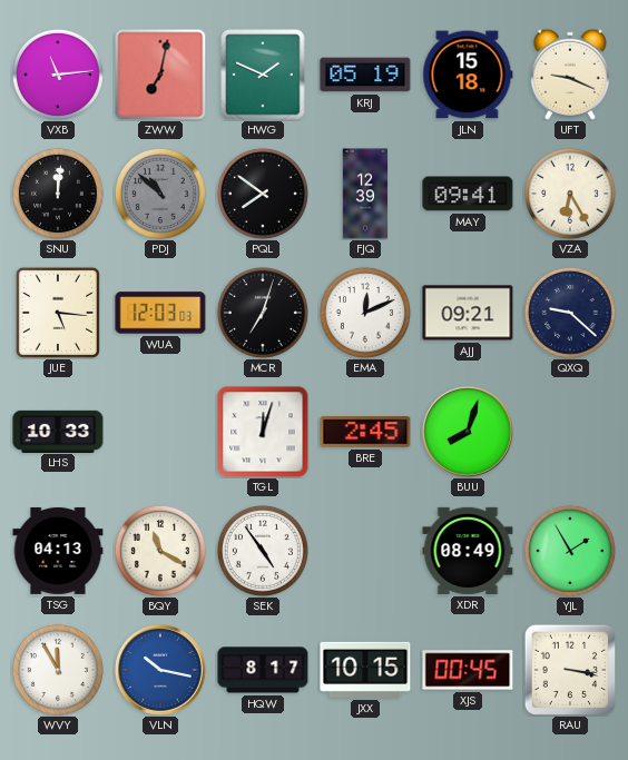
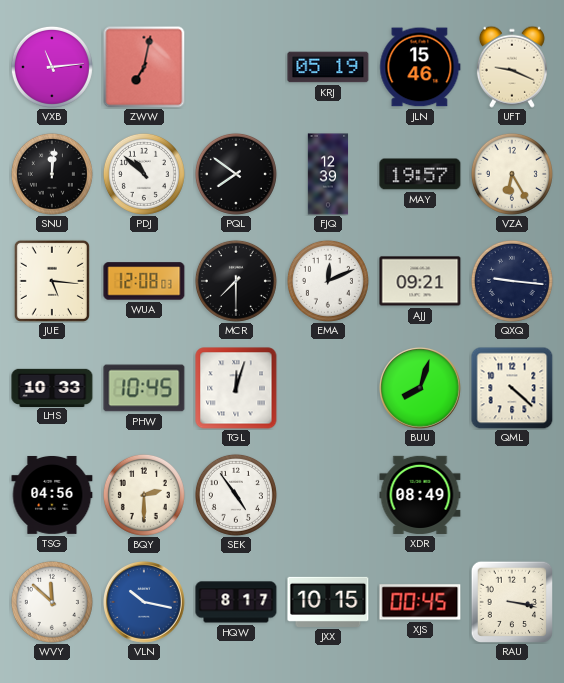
HWG: 1:49 -> none
JLN: 15:18 -> 15:46
PDJ dial: grey -> white
MAY: 09:41 -> 19:57
WUA: 12:03 -> 12:08
MCR: 7:03 -> 7:30
QXQ: 9:22 -> 9:16
PHW: none -> 10:45
BRE: 2:45 -> none
QML: none -> 4:22
TSG: 04:13 -> 04:56
BQY: 11:20 -> 2:30
YJL: 1:55 -> none
WVY: 11:55 -> 11:52
